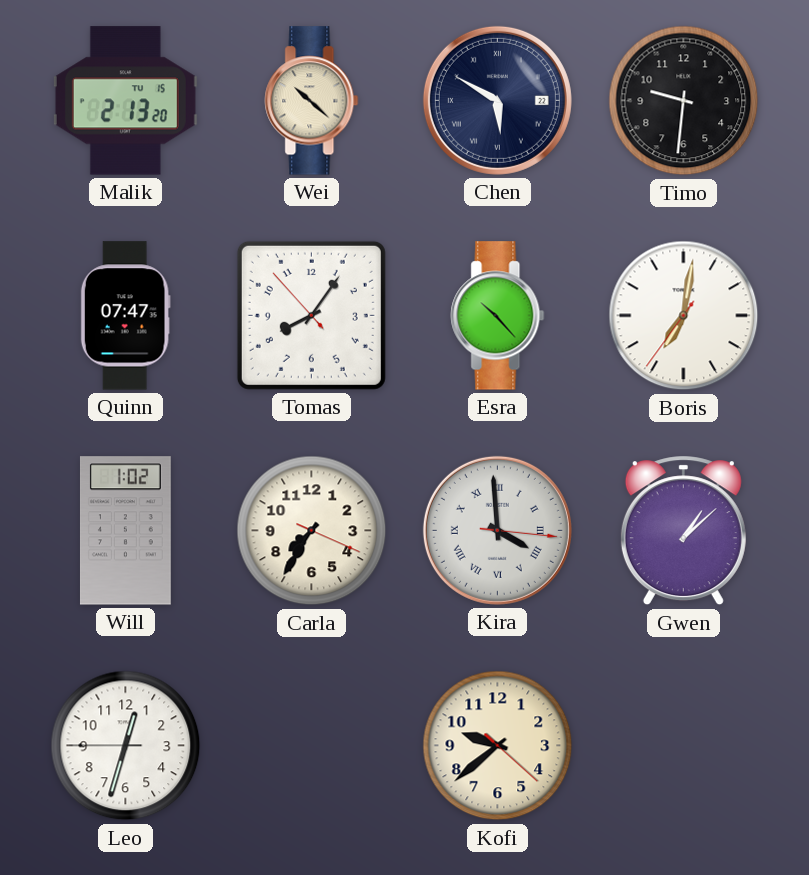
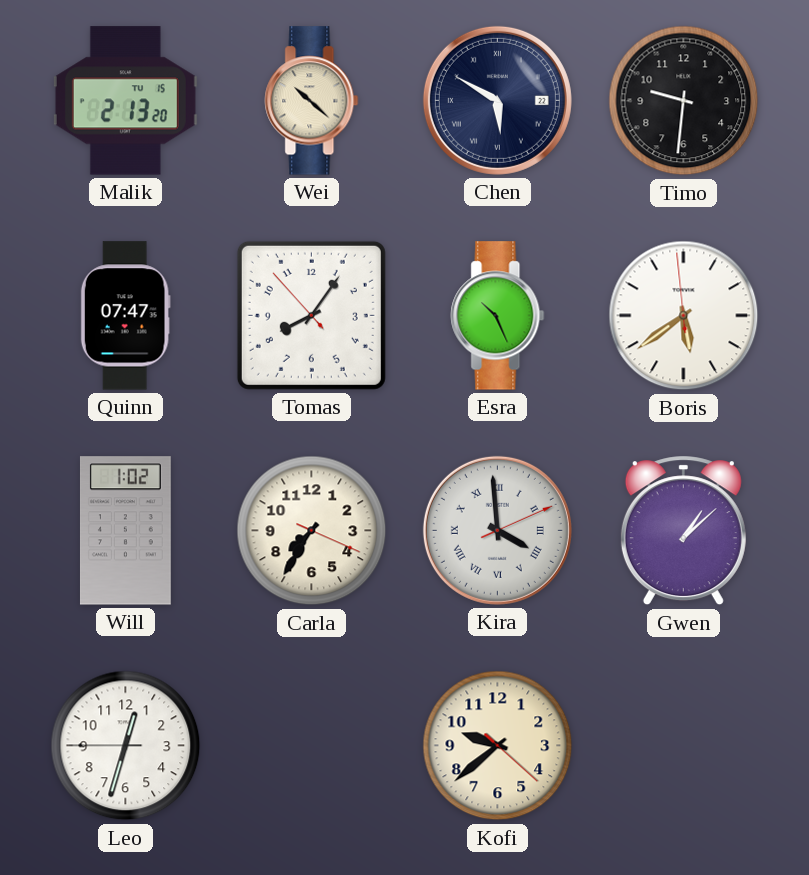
Esra: 10:23 -> 10:26
Boris: 7:01 -> 5:38
Kira: 3:59:16 -> 3:59:11
